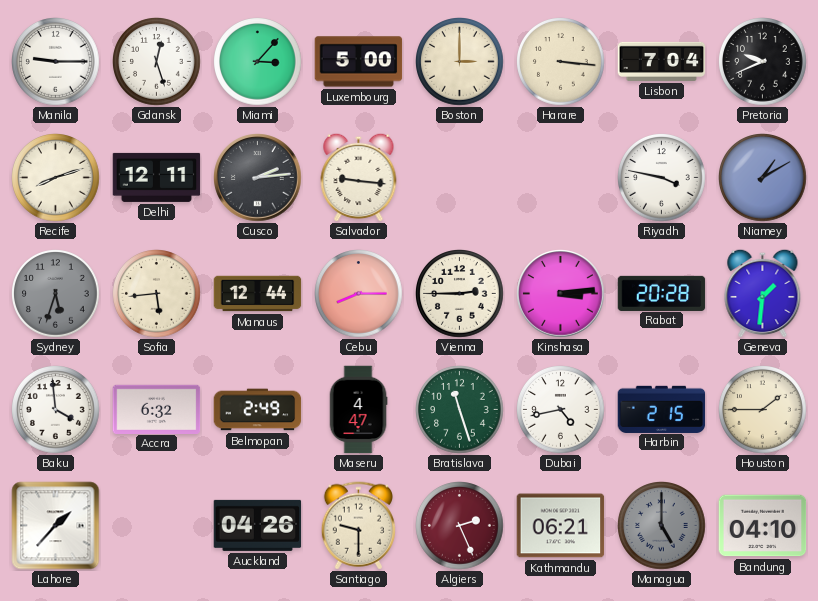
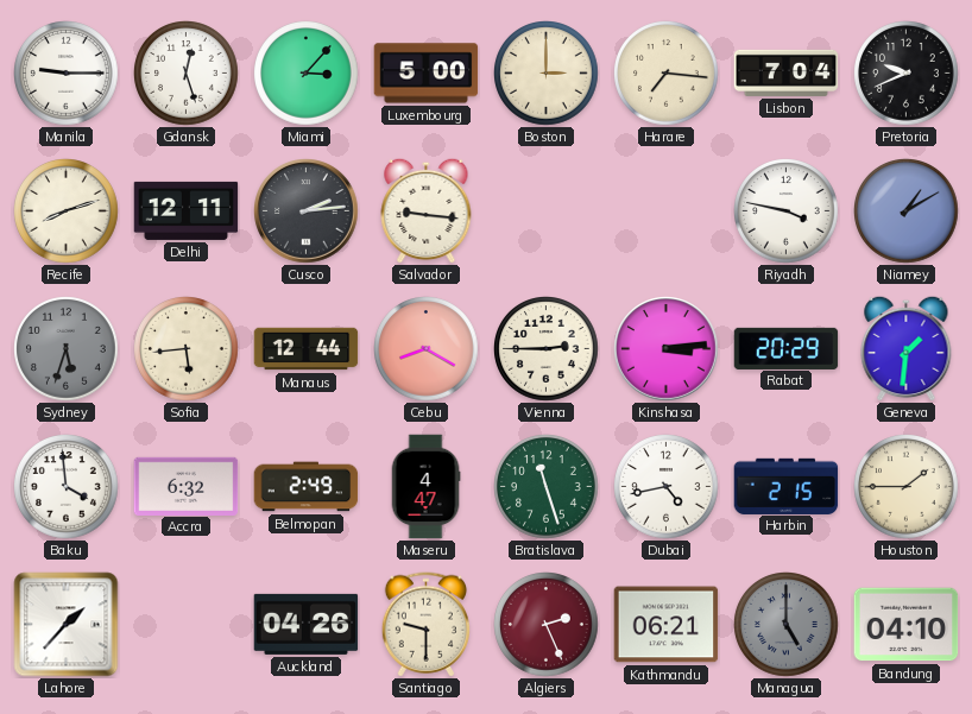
Harare: 3:16 -> 7:16
Cebu: 8:15 -> 8:20
Rabat: 20:28 -> 20:29
